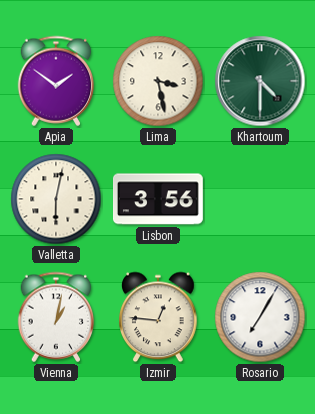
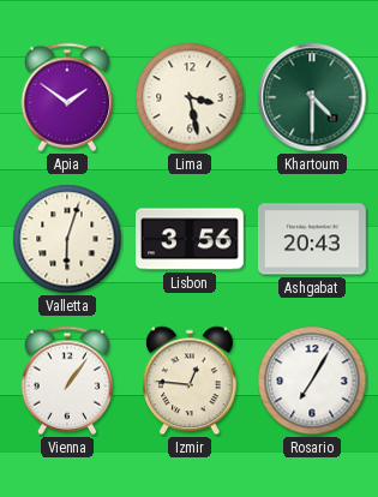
Valletta: 6:02 -> 6:03
Ashgabat: none -> 20:43
Vienna: 1:02 -> 1:06
